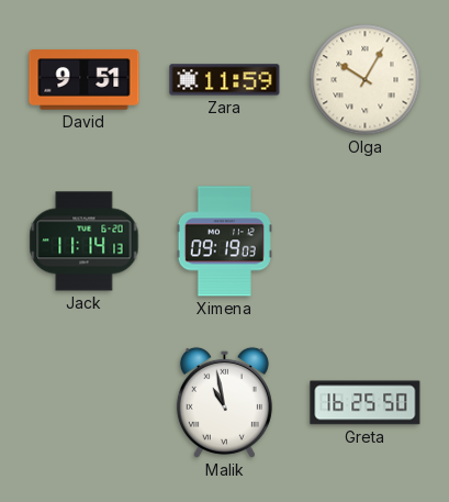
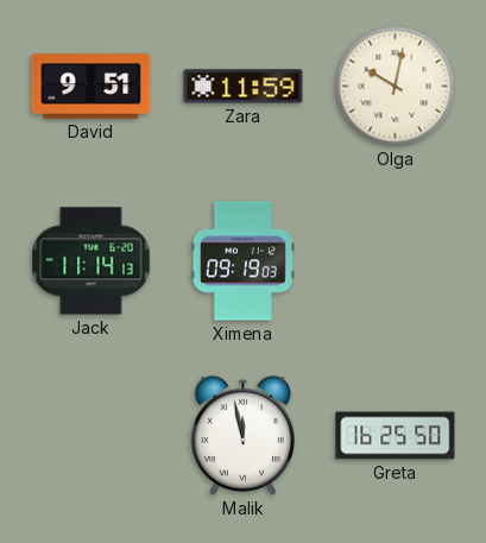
Olga: 10:05 -> 10:02
Malik: 10:58 -> 11:58
